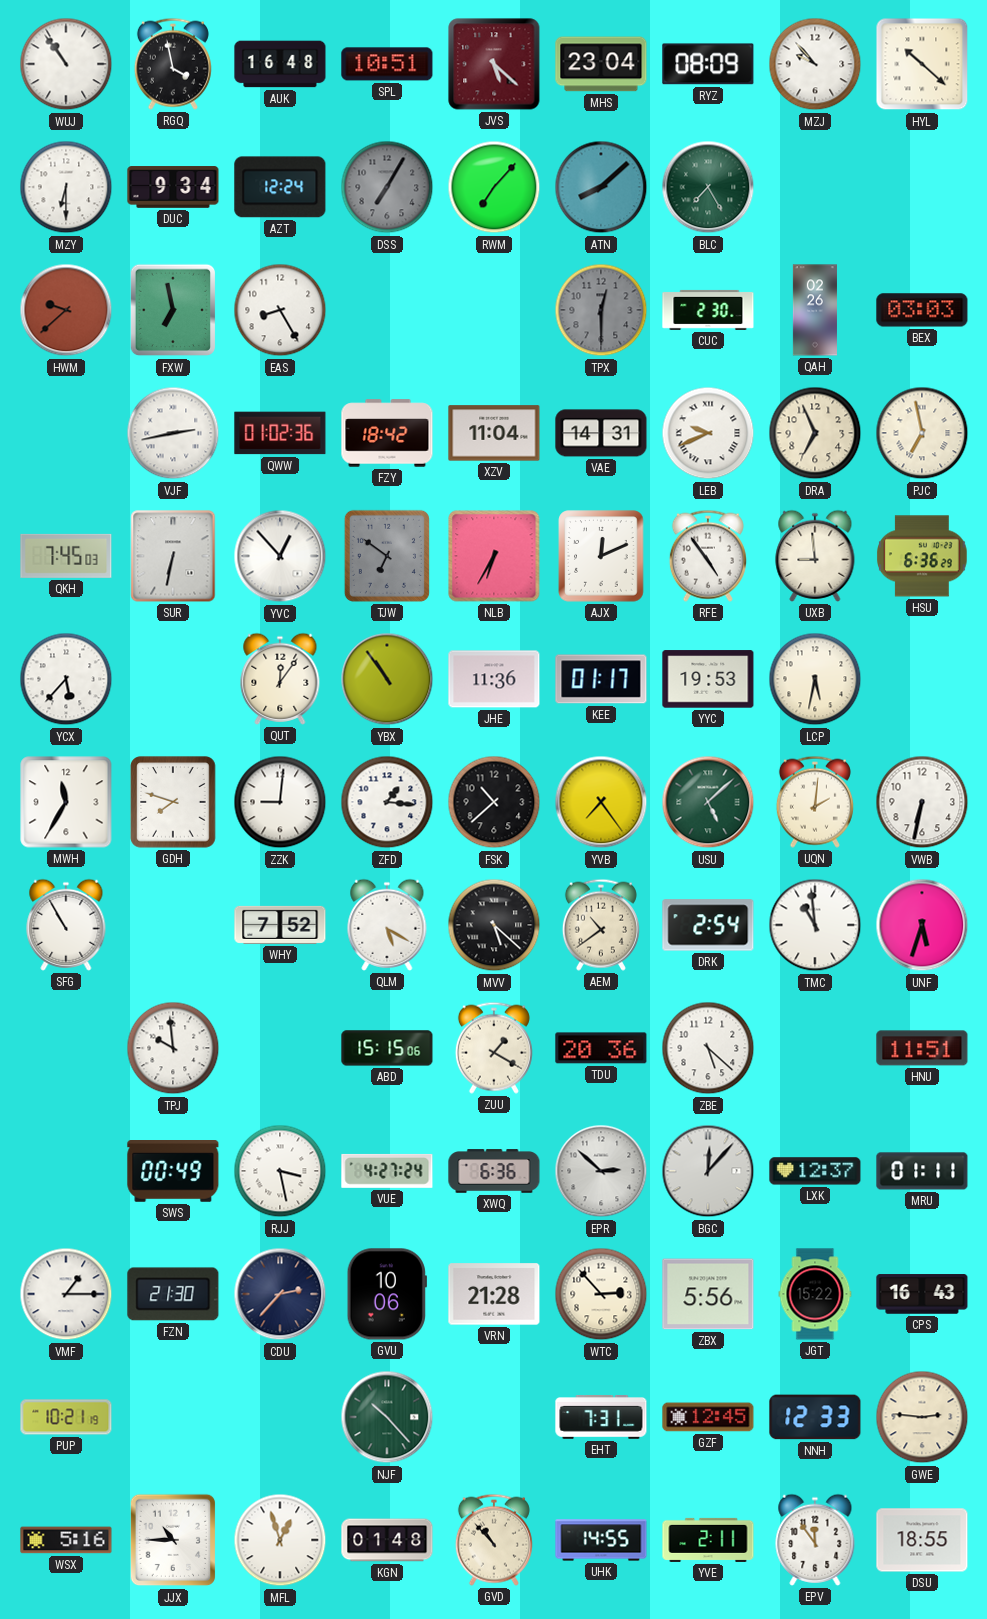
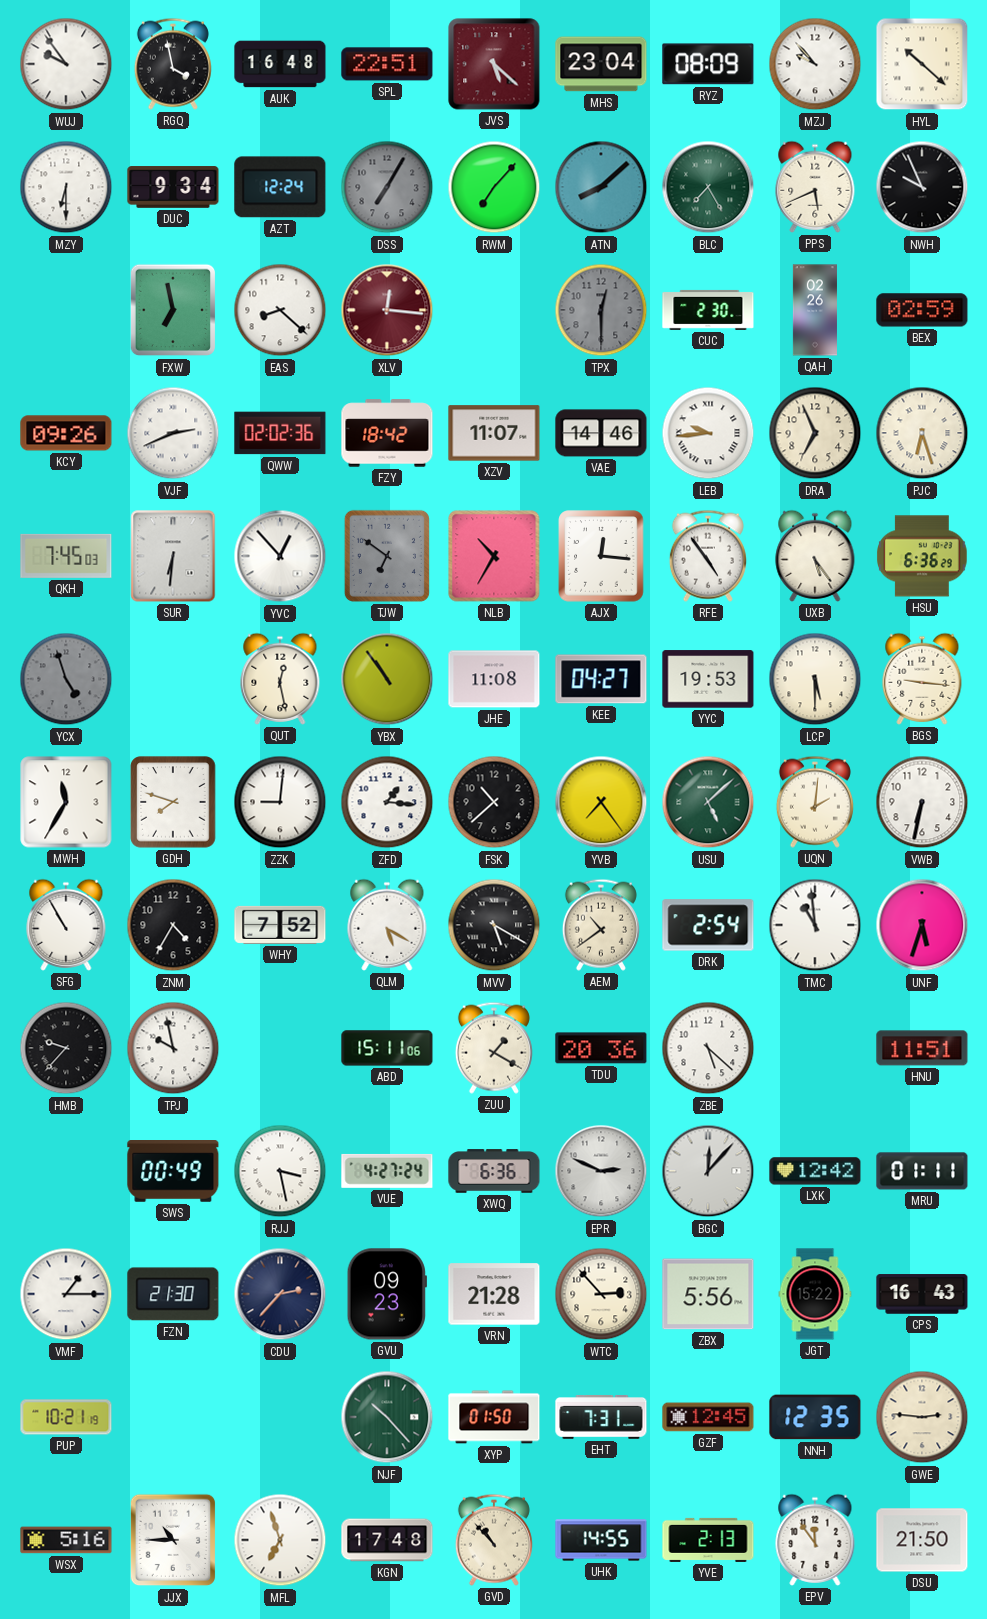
WUJ: 10:54 -> 9:54
SPL: 10:51 -> 22:51
PPS: none -> 5:41
NWH: none -> 9:56
HWM: 9:38 -> none
EAS: 8:25 -> 8:22
XLV: none -> 12:16
BEX: 03:03 -> 02:59
KCY: none -> 09:26
VJF: 2:43 -> 2:41
QWW: 01:02 -> 02:02
XZV: 11:04 -> 11:07
VAE: 14:31 -> 14:46
LEB: 9:41 -> 9:44
PJC: 6:58 -> 6:27
SUR: 6:32 -> 6:31
NLB: 6:35 -> 10:35
AJX: 12:11 -> 12:16
UXB: 8:59 -> 5:24
YCX: 5:37 -> 4:57
YCX dial: white -> grey
QUT: 12:06 -> 12:28
JHE: 11:36 -> 11:08
KEE: 01:17 -> 04:27
LCP: 5:32 -> 5:30
BGS: none -> 9:16
ZNM: none -> 4:35
MVV: 5:22 -> 5:20
HMB: none -> 9:37
TPJ: 9:59 -> 9:58
ABD: 15:15 -> 15:11
EPR: 2:52 -> 2:49
LXK: 12:37 -> 12:42
GVU: 10:06 -> 09:23
XYP: none -> 01:50
NNH: 12:33 -> 12:35
MFL: 12:57 -> 6:57
KGN: 01:48 -> 17:48
YVE: 2:11 -> 2:13
DSU: 18:55 -> 21:50
